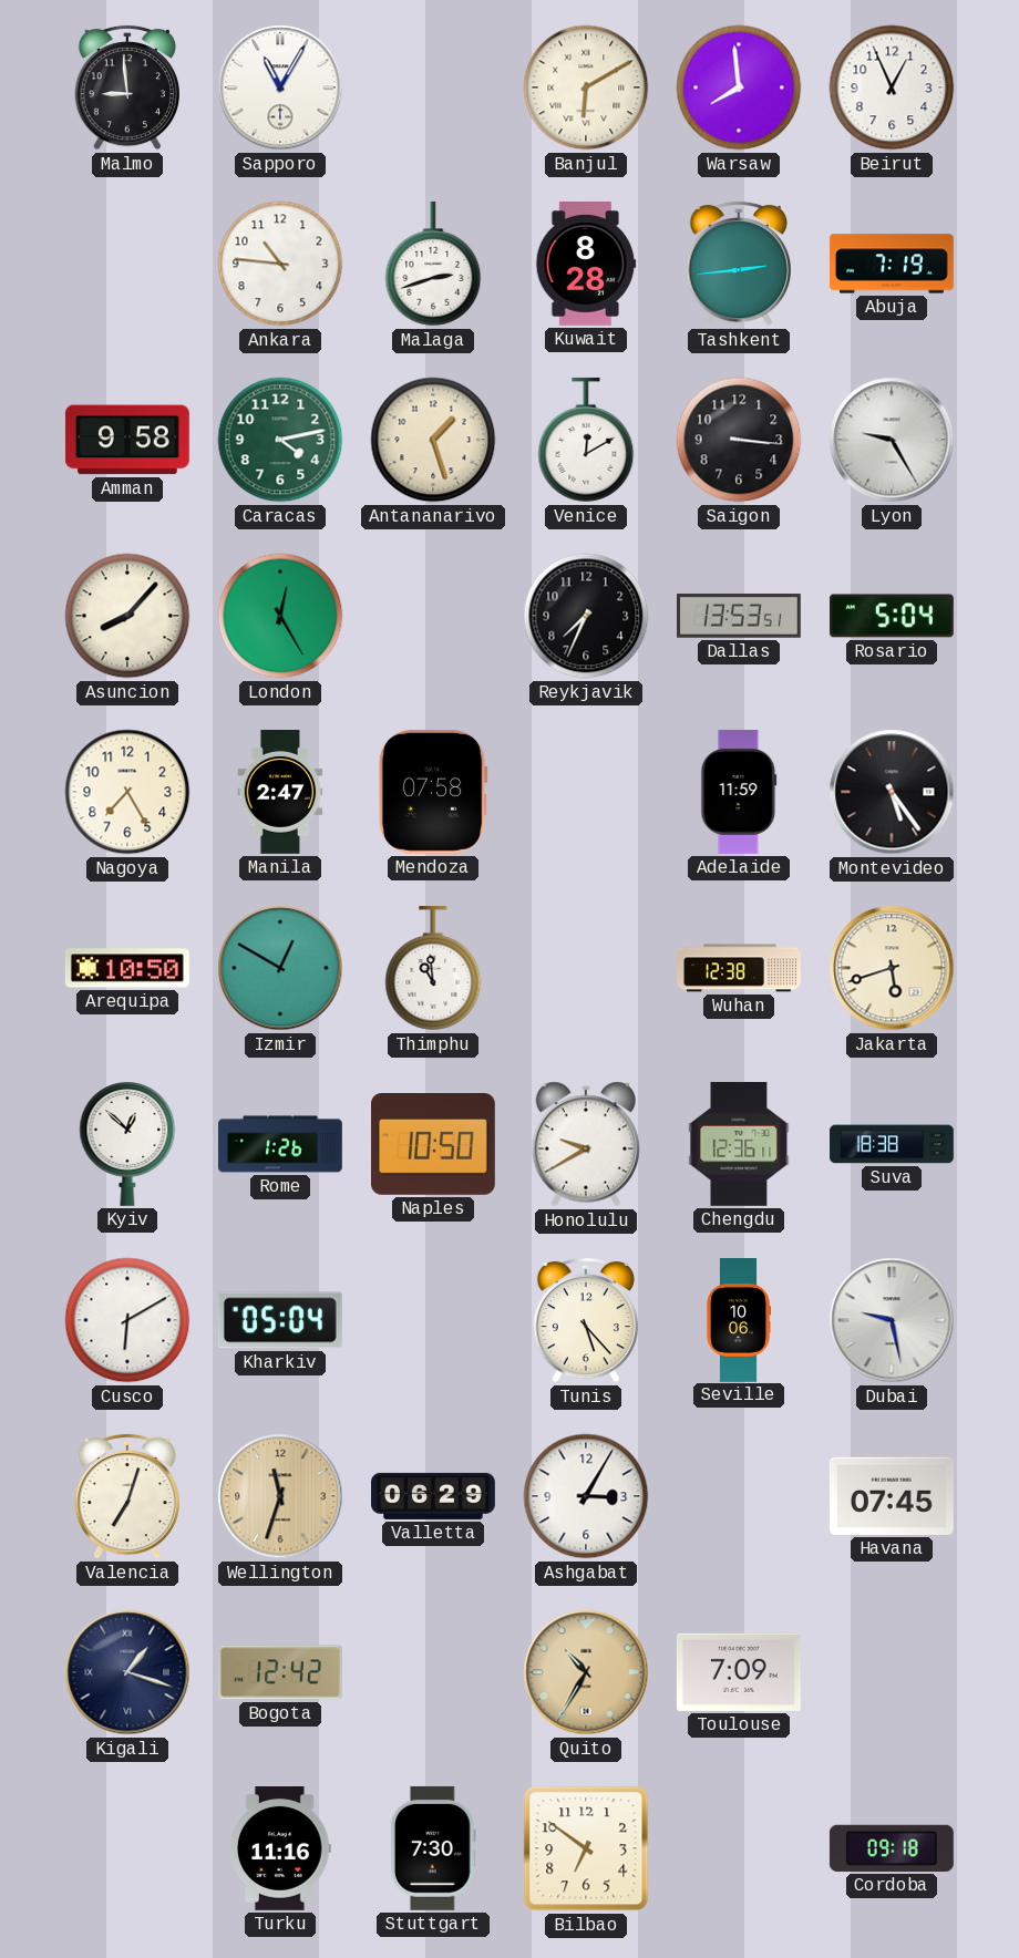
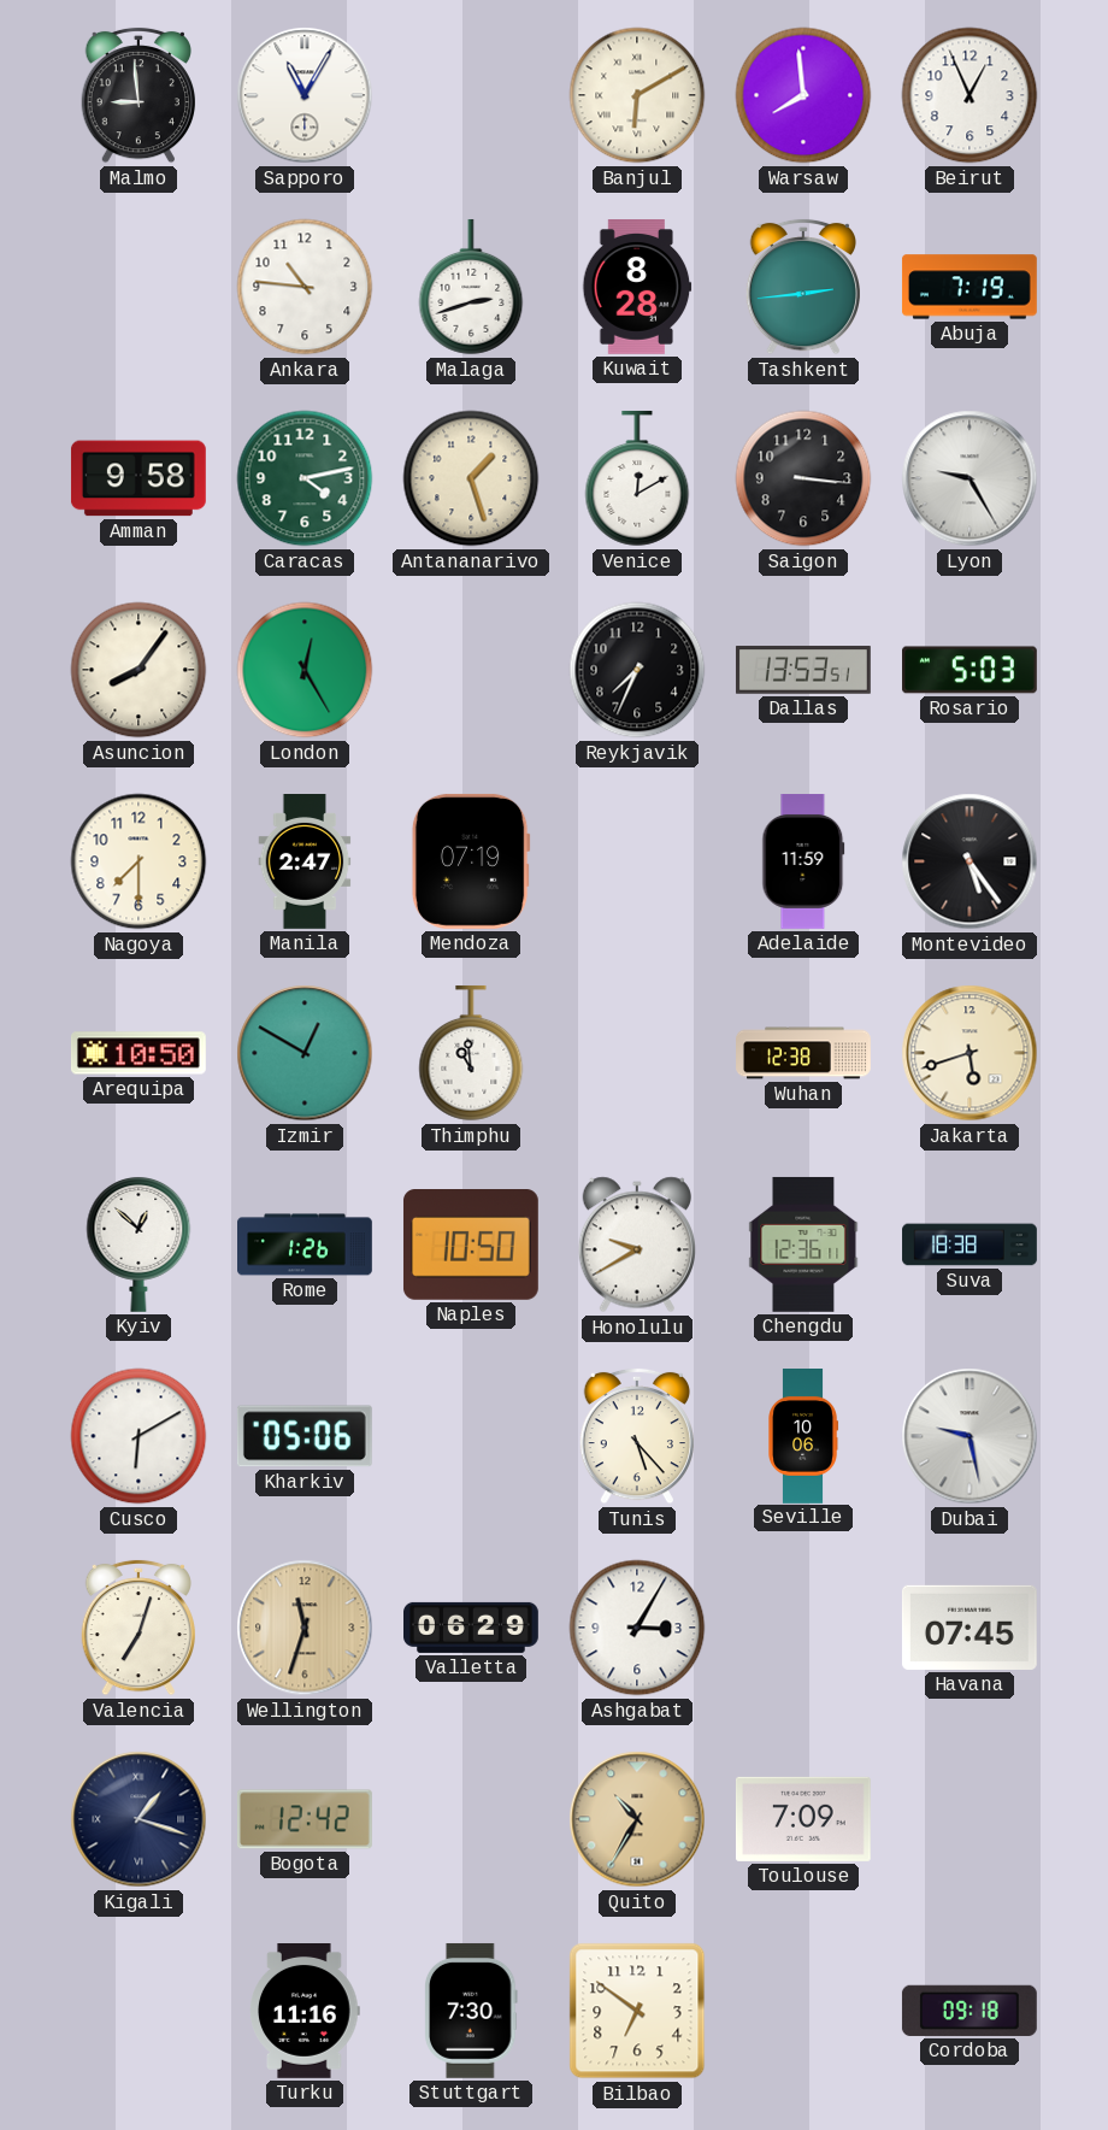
Asuncion: 8:07 -> 8:06
Rosario: 5:04 -> 5:03
Nagoya: 7:25 -> 7:30
Mendoza: 07:58 -> 07:19
Kharkiv: 05:04 -> 05:06
